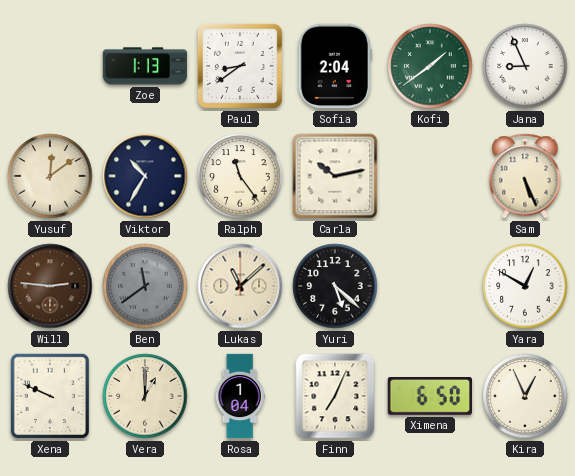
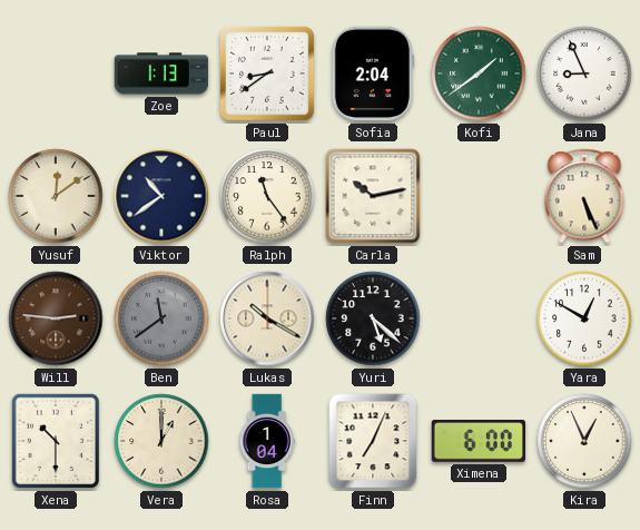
Viktor: 10:35 -> 10:39
Lukas: 11:08 -> 10:20
Xena: 9:49 -> 10:30
Ximena: 6:50 -> 6:00
